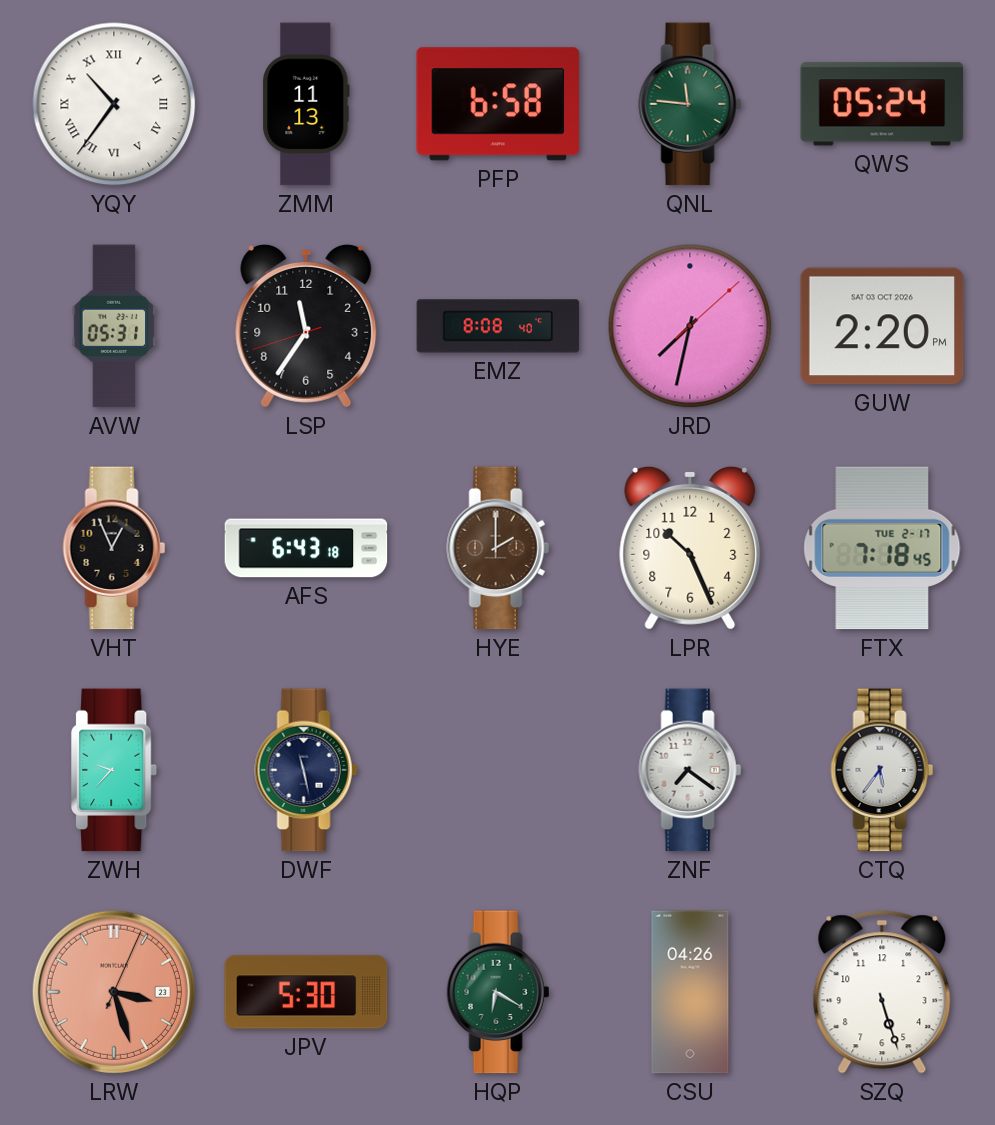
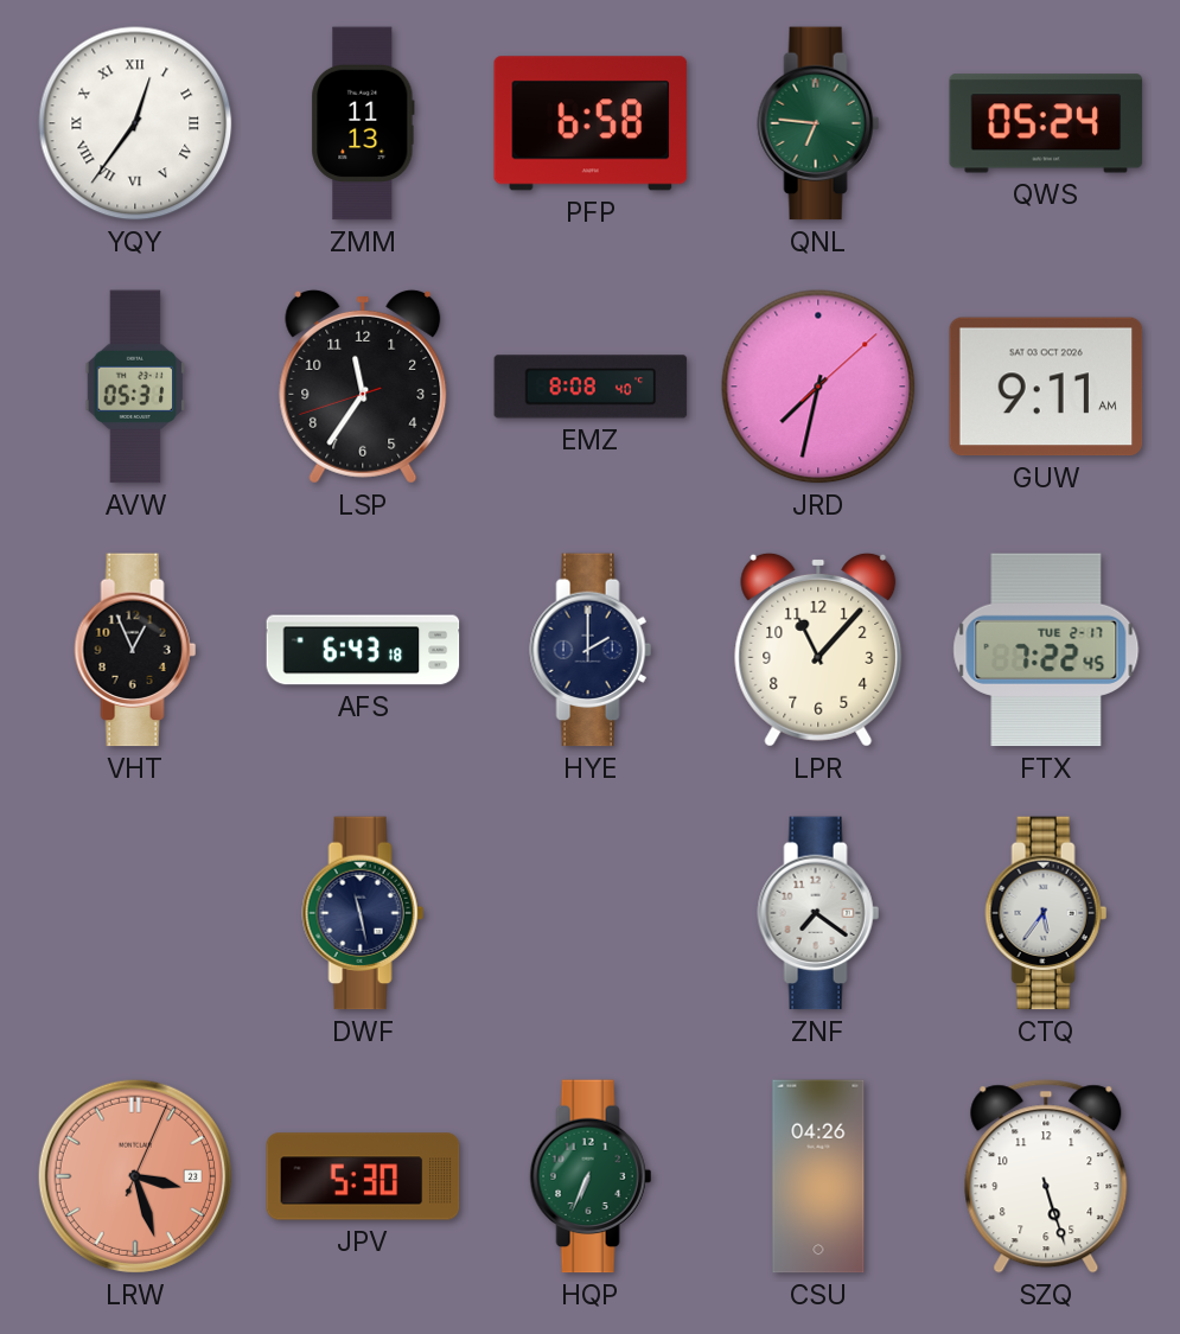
YQY: 10:36 -> 12:36
QNL: 11:46 -> 6:46
GUW: 2:20 -> 9:11
HYE dial: brown -> navy
LPR: 10:26 -> 11:07
FTX: 7:18 -> 7:22
ZWH: 9:37 -> none
HQP: 6:20 -> 6:34
